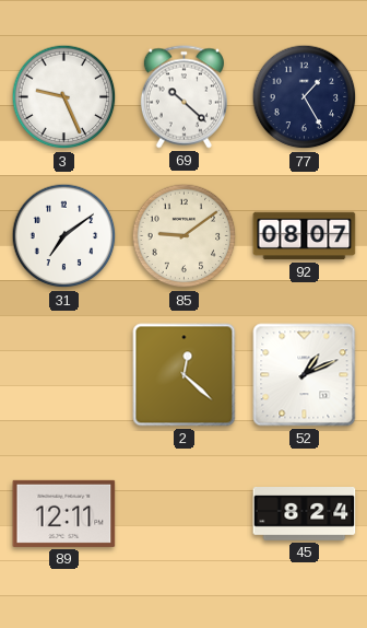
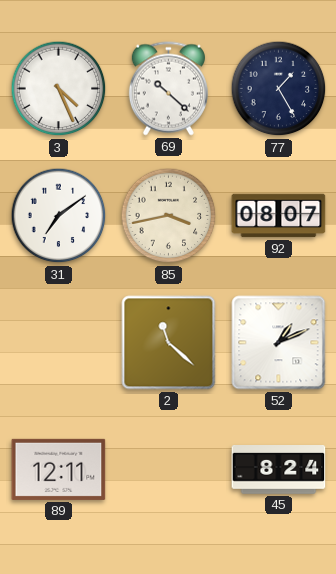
3: 9:26 -> 4:26
85: 9:09 -> 3:43
2: 12:22 -> 11:22
